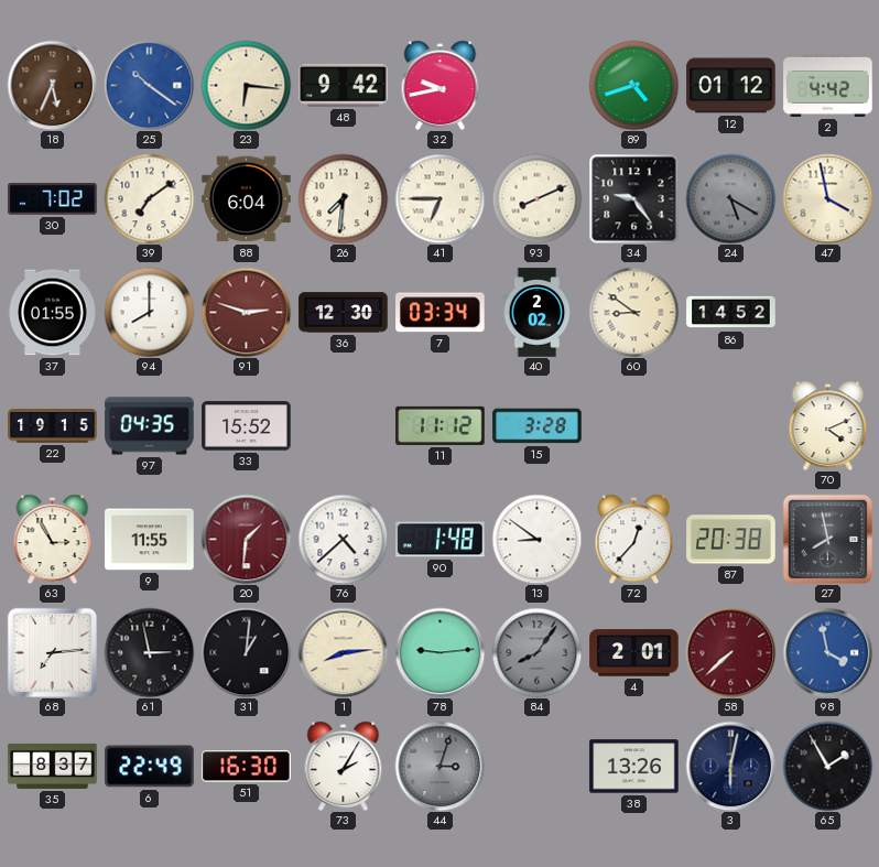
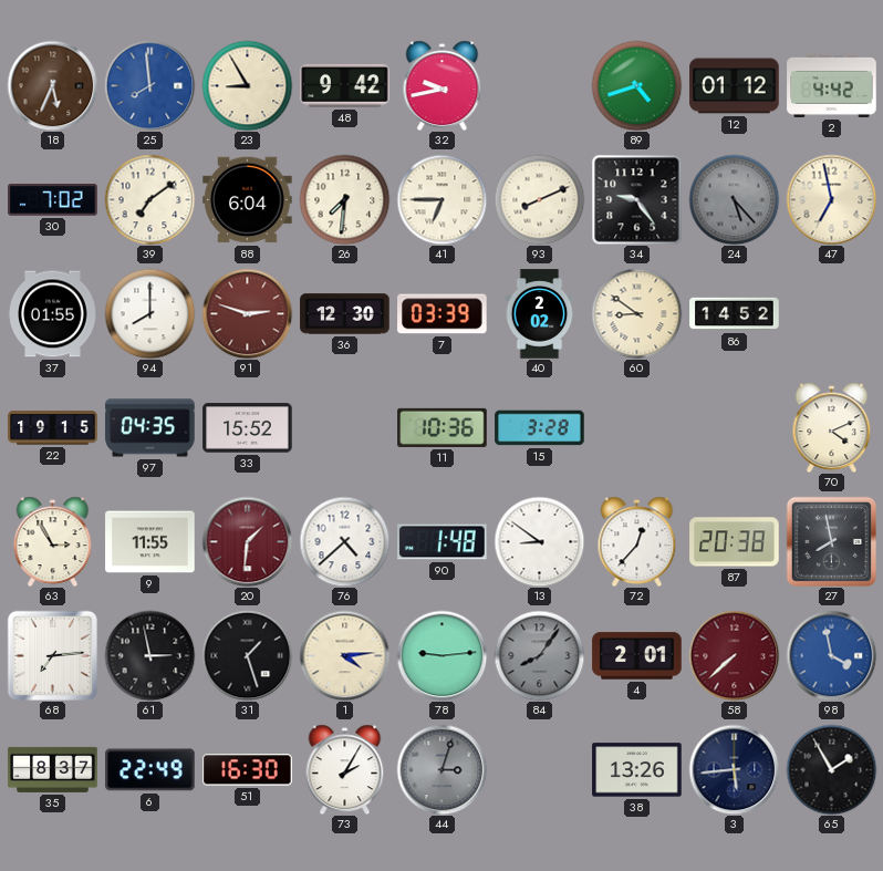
25: 10:21 -> 7:59
23: 6:16 -> 8:55
24: 5:20 -> 5:23
47: 3:58 -> 6:58
7: 03:34 -> 03:39
11: 11:12 -> 10:36
31: 1:01 -> 1:27
1: 8:14 -> 4:14
3: 6:02 -> 5:44
